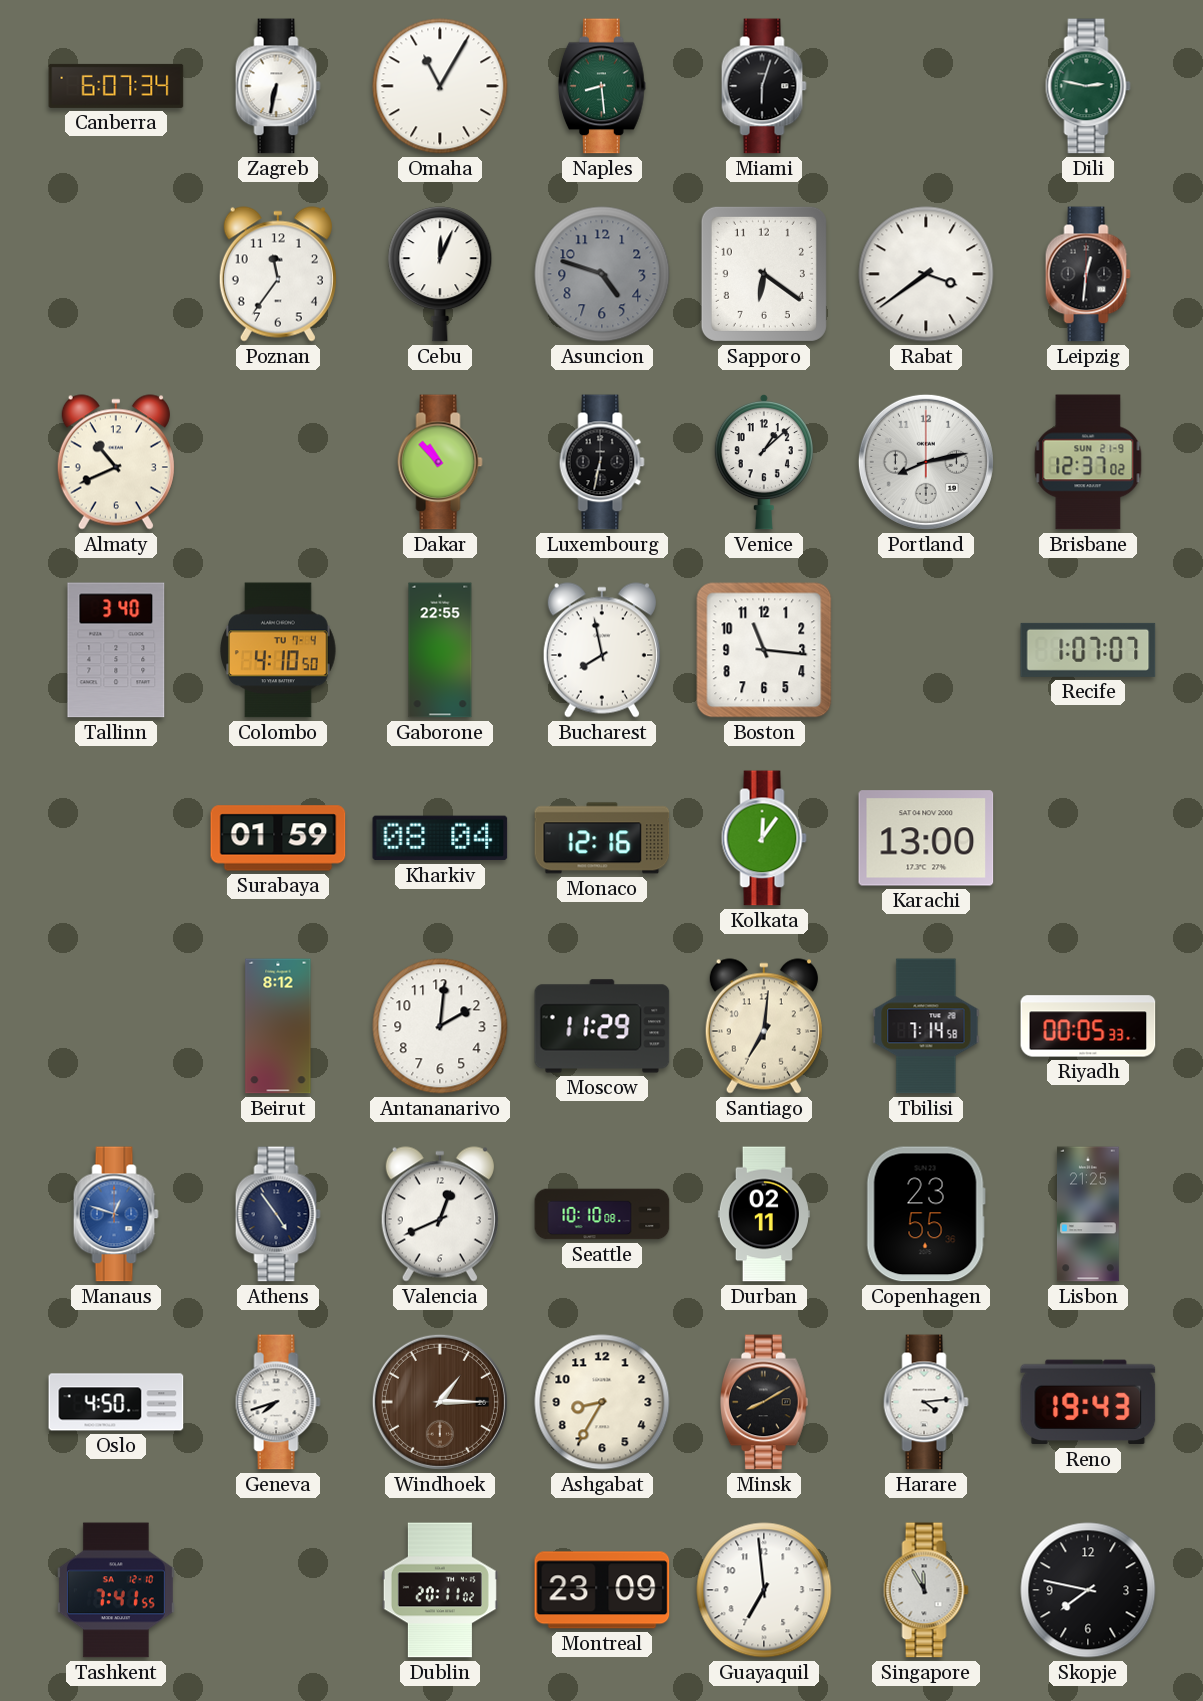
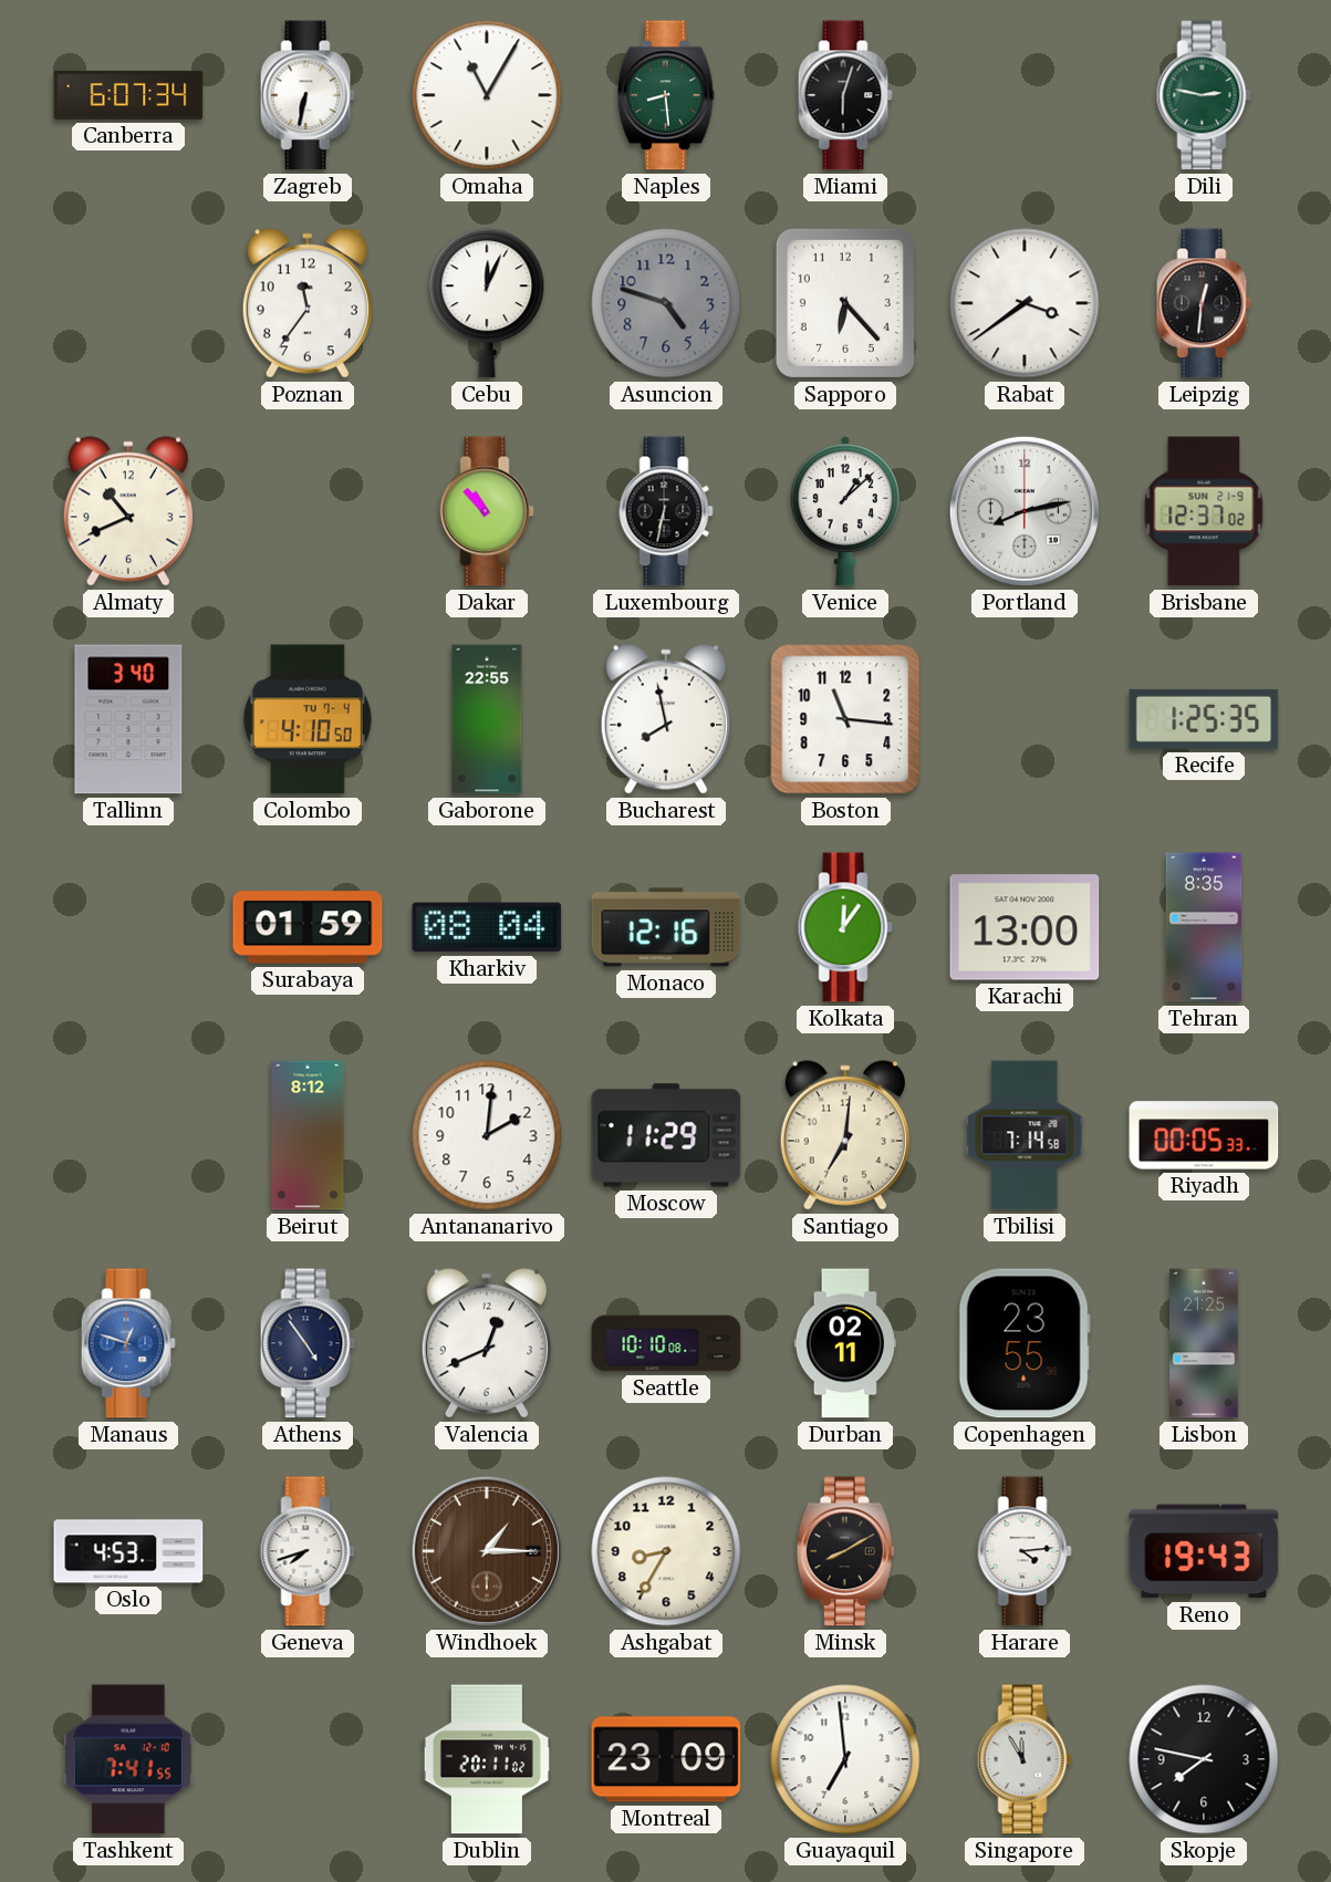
Sapporo: 6:21 -> 6:23
Recife: 1:07 -> 1:25
Tehran: none -> 8:35
Oslo: 4:50 -> 4:53
